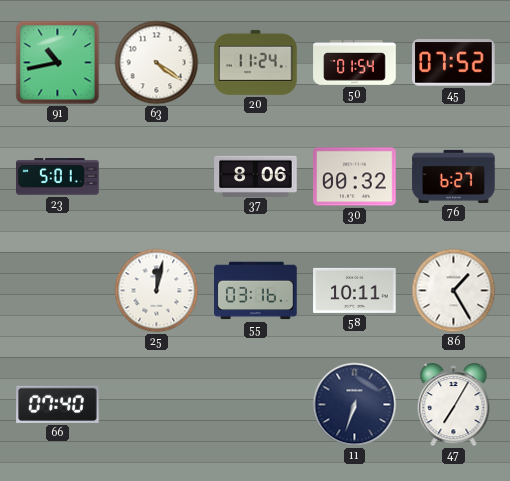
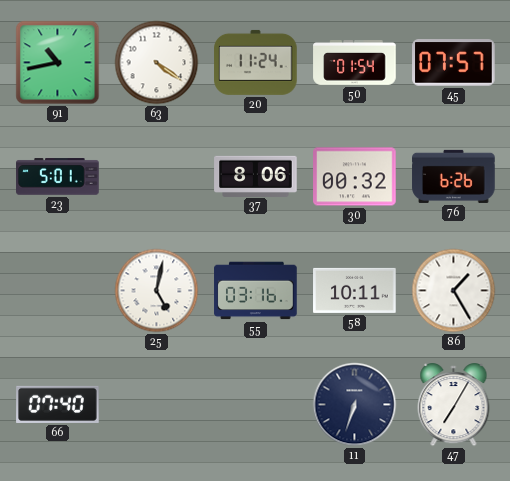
45: 07:52 -> 07:57
76: 6:27 -> 6:26
25: 12:02 -> 5:02
